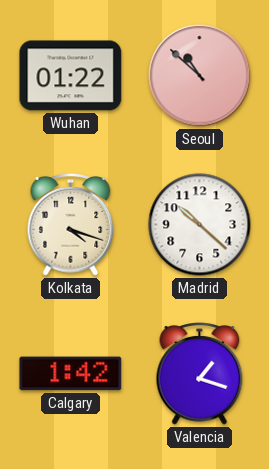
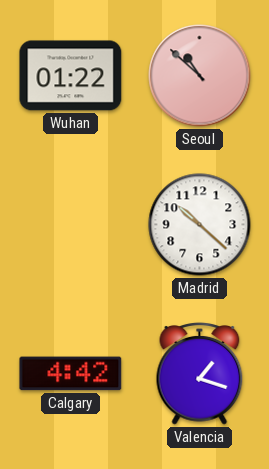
Kolkata: 4:18 -> none
Calgary: 1:42 -> 4:42
